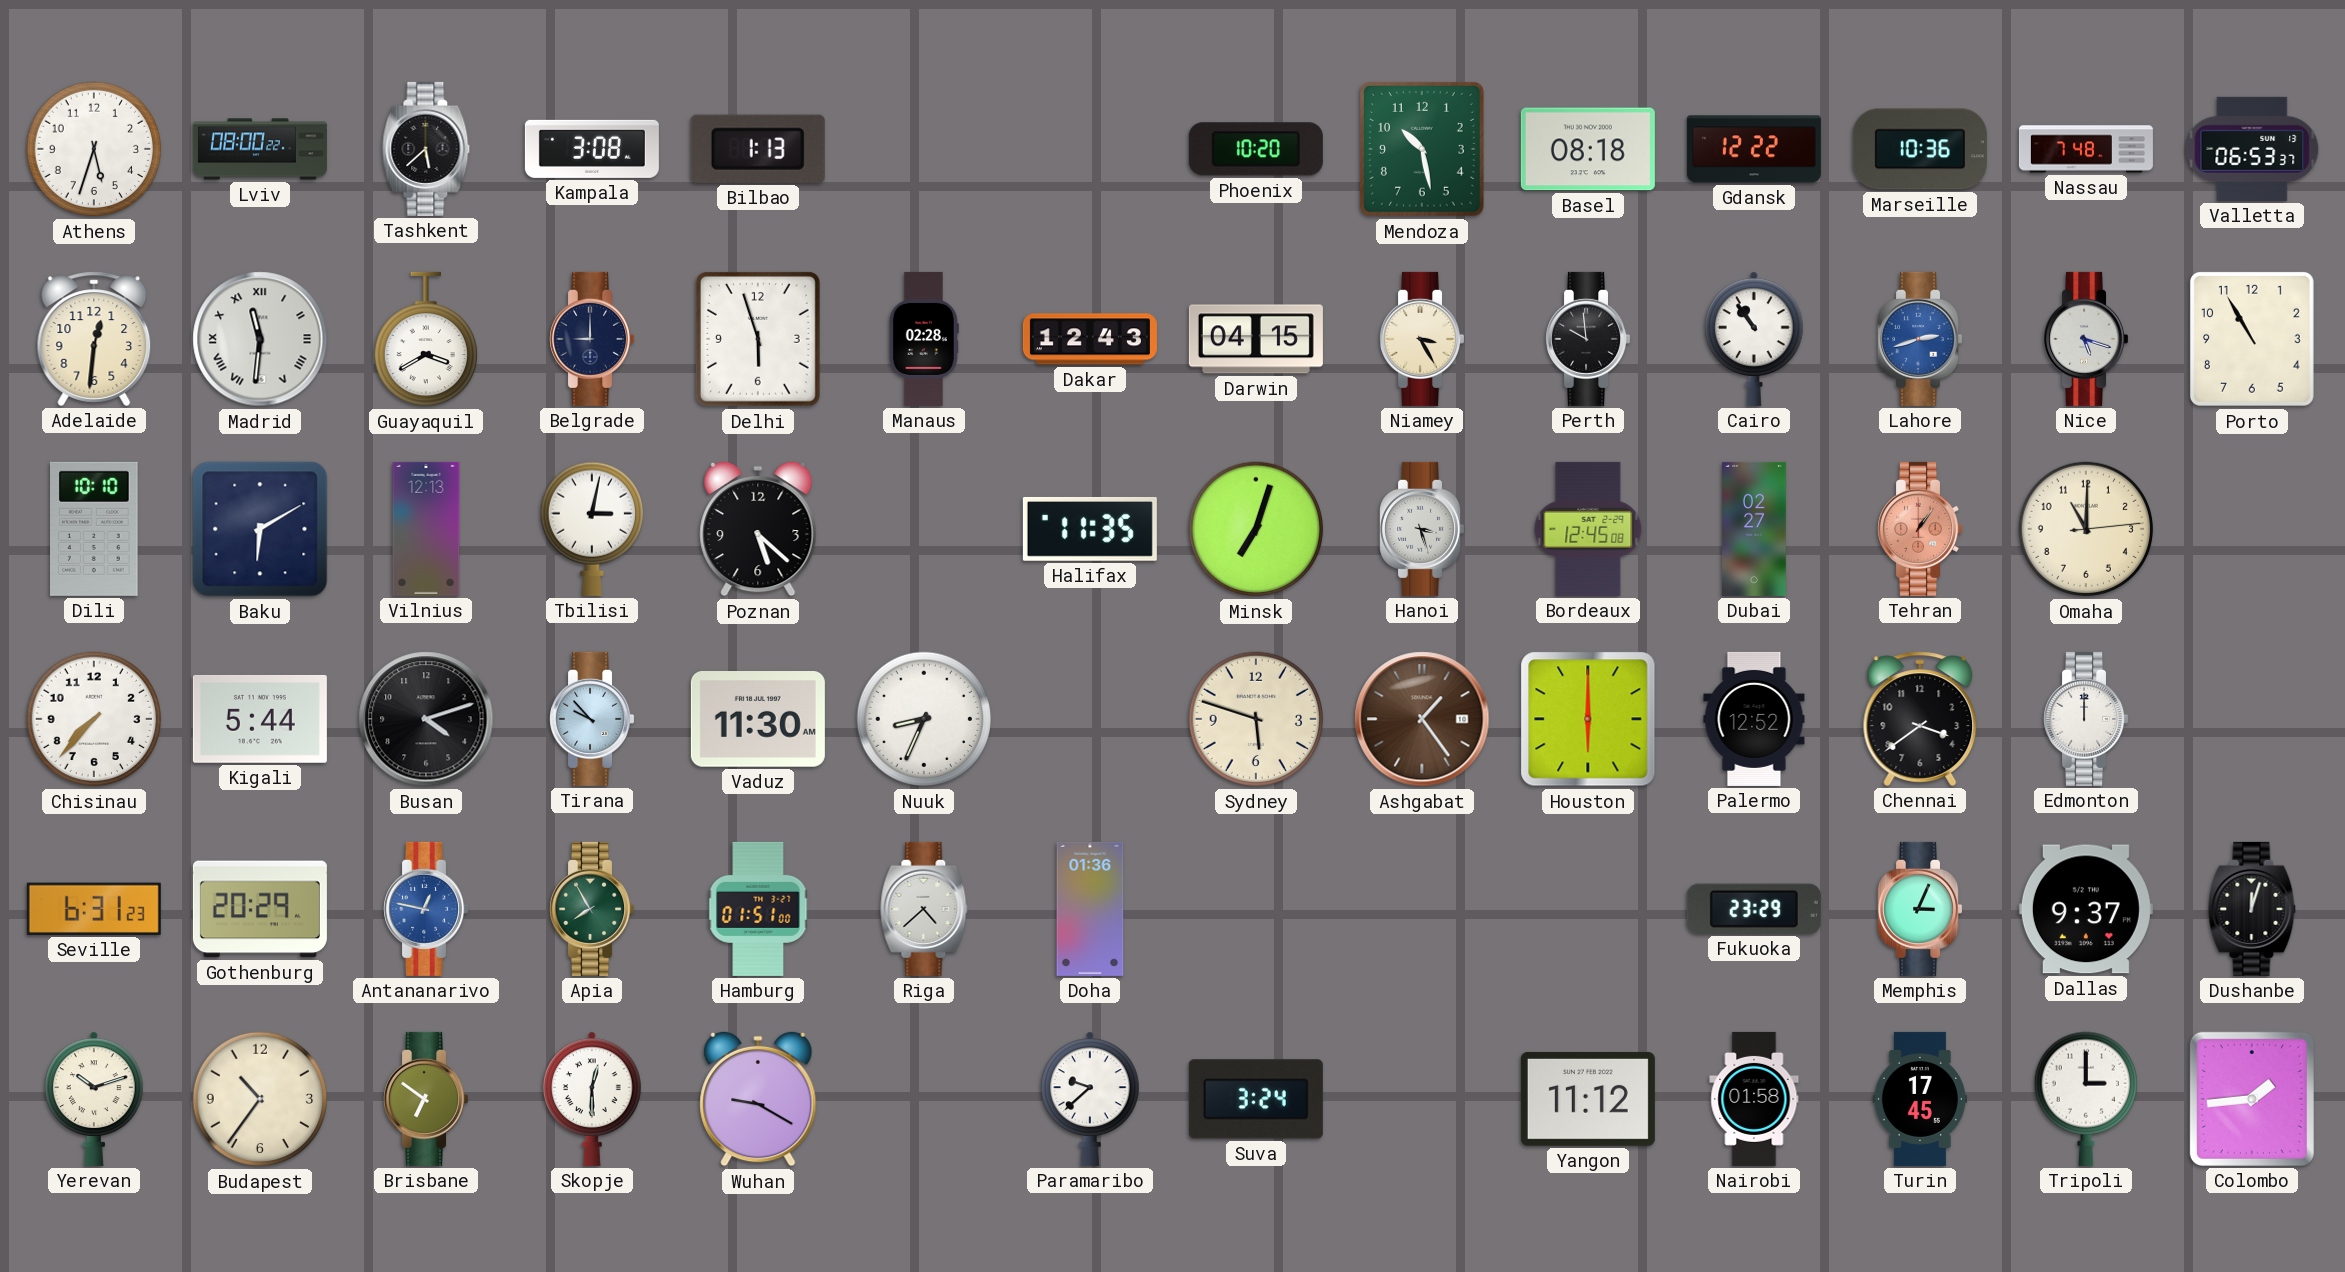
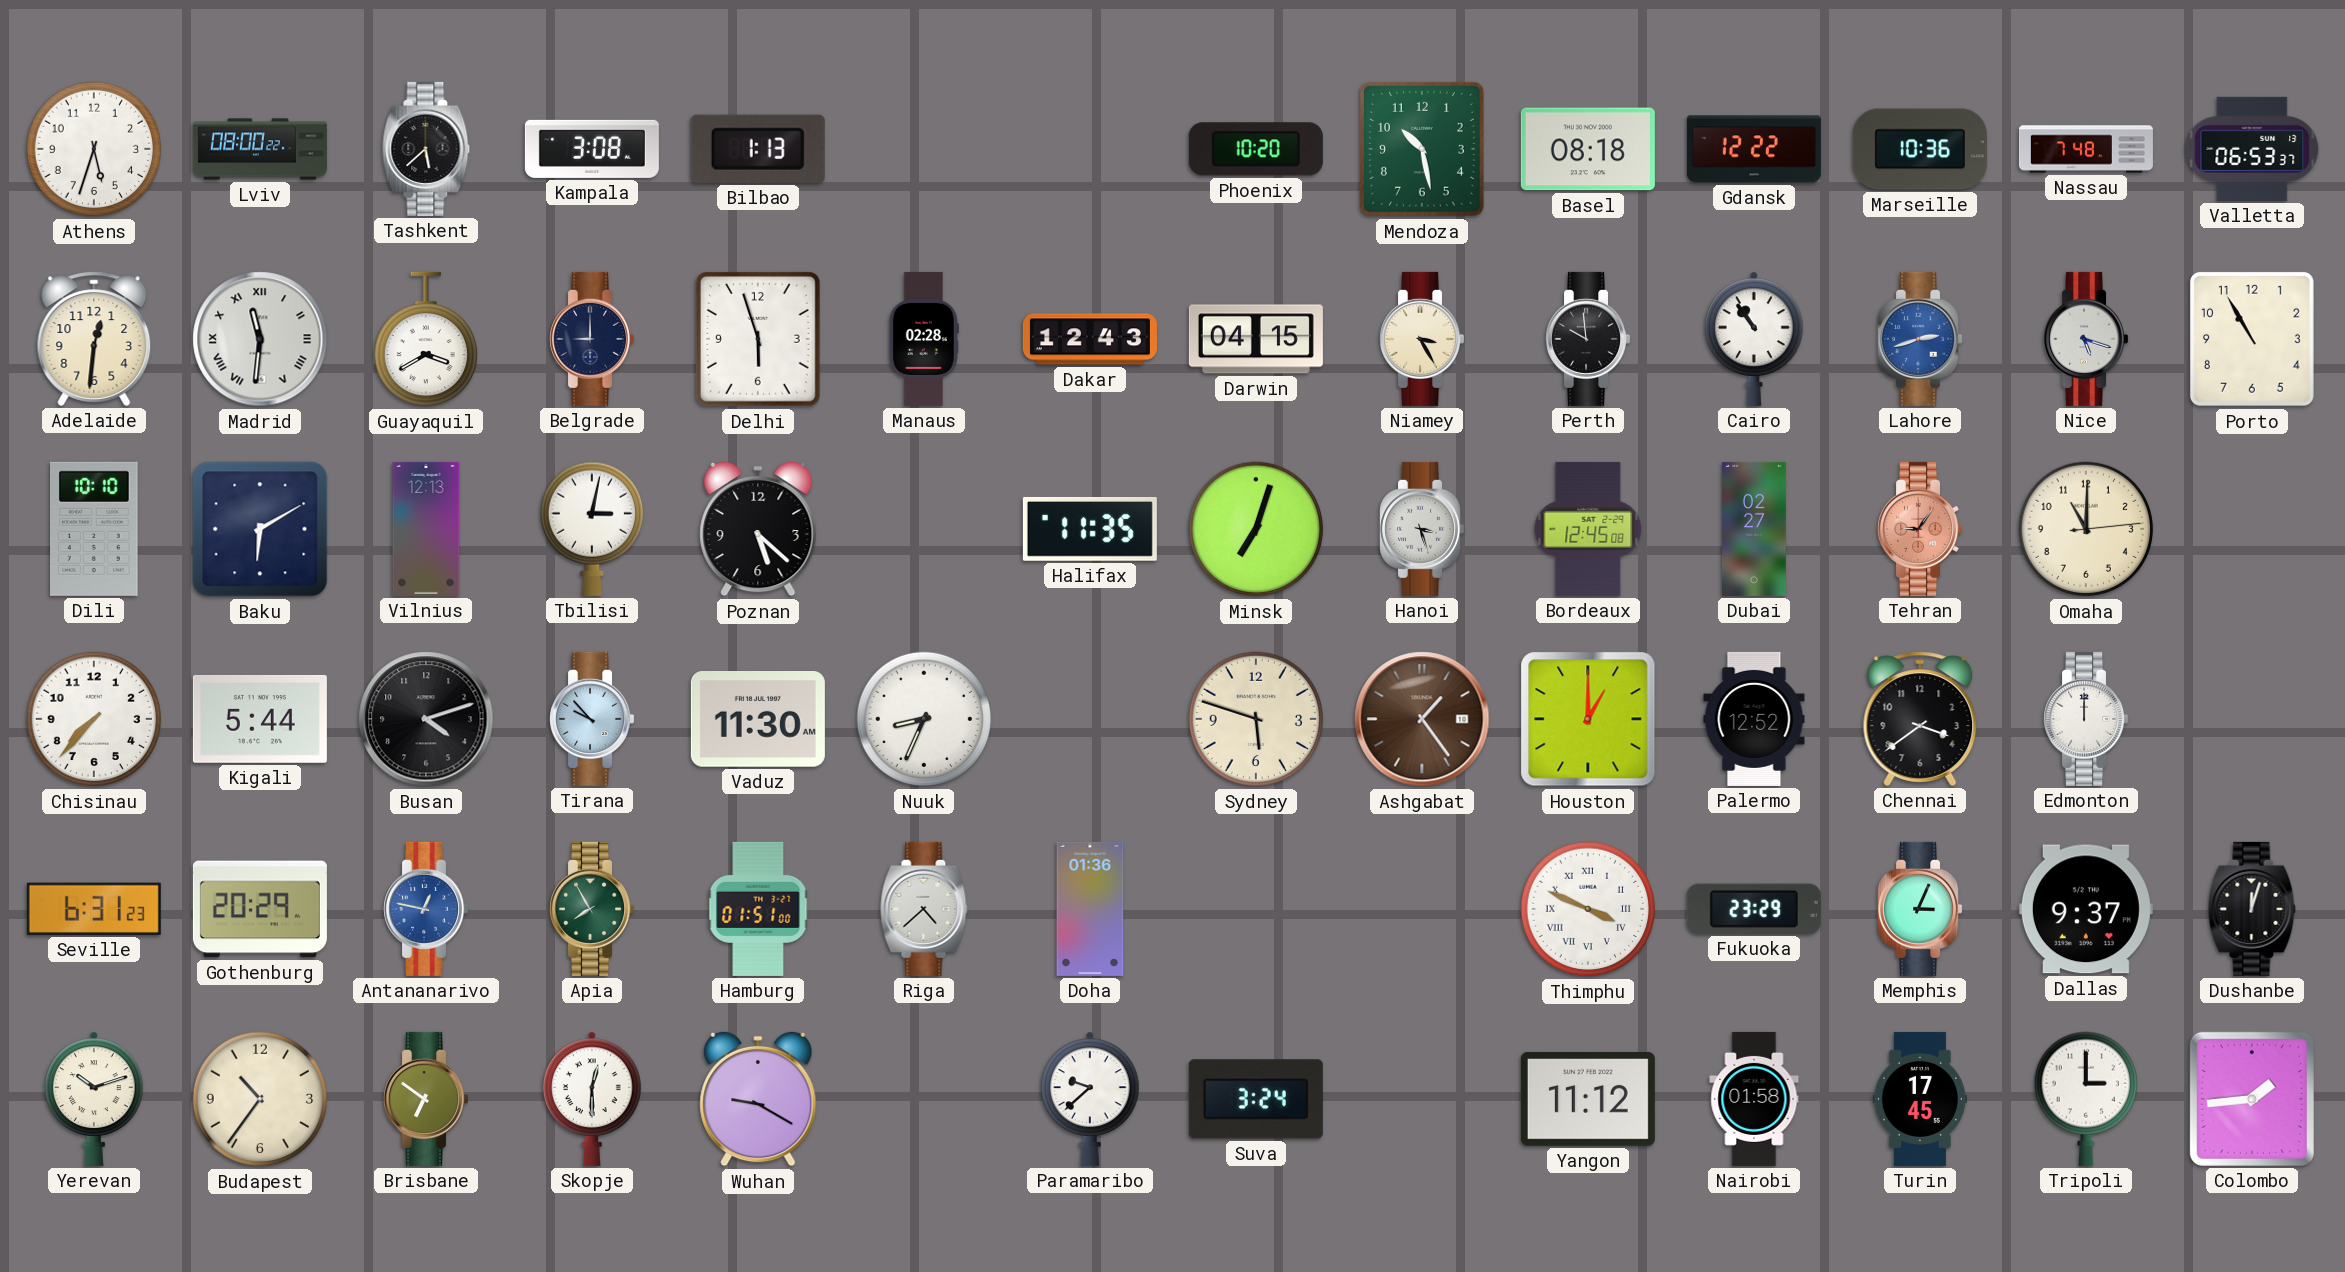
Tehran: 1:06 -> 9:06
Houston: 6:00 -> 1:00
Thimphu: none -> 3:49
